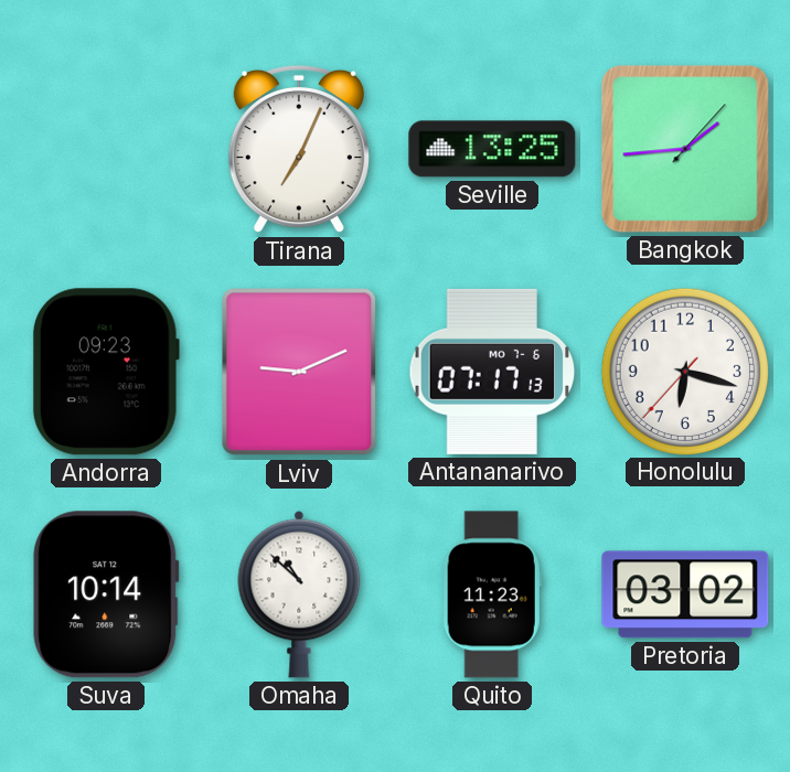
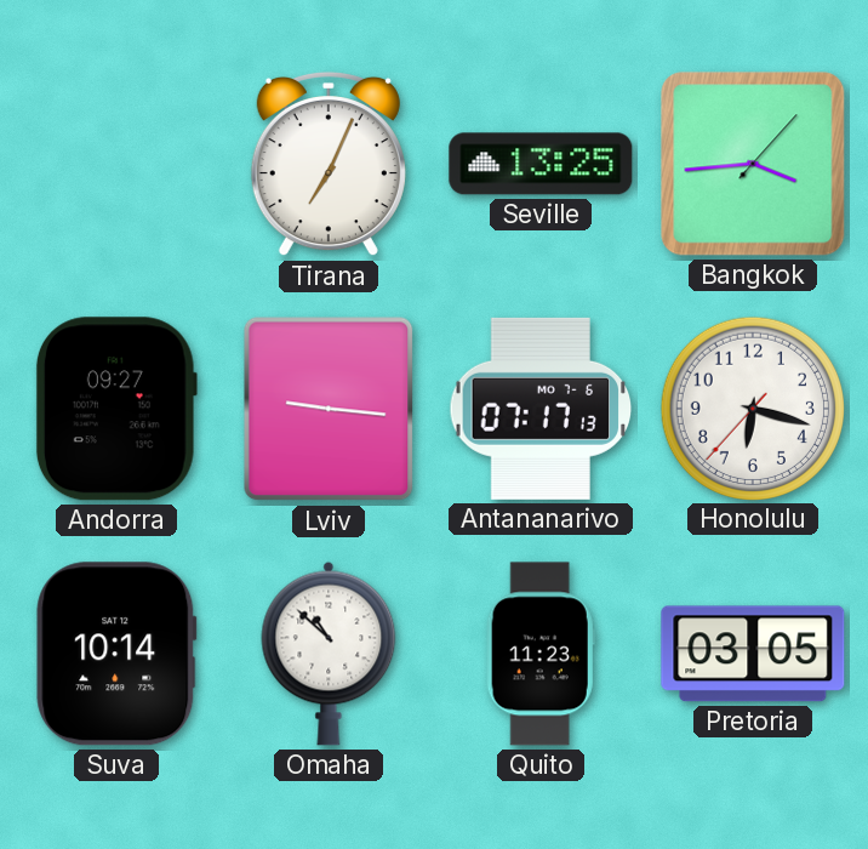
Bangkok: 1:44 -> 3:44
Andorra: 09:23 -> 09:27
Lviv: 9:11 -> 9:16
Pretoria: 03:02 -> 03:05
